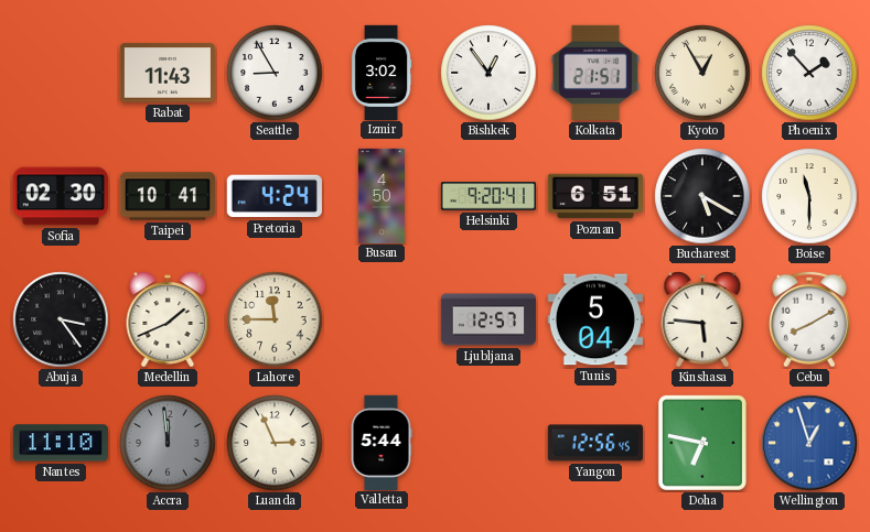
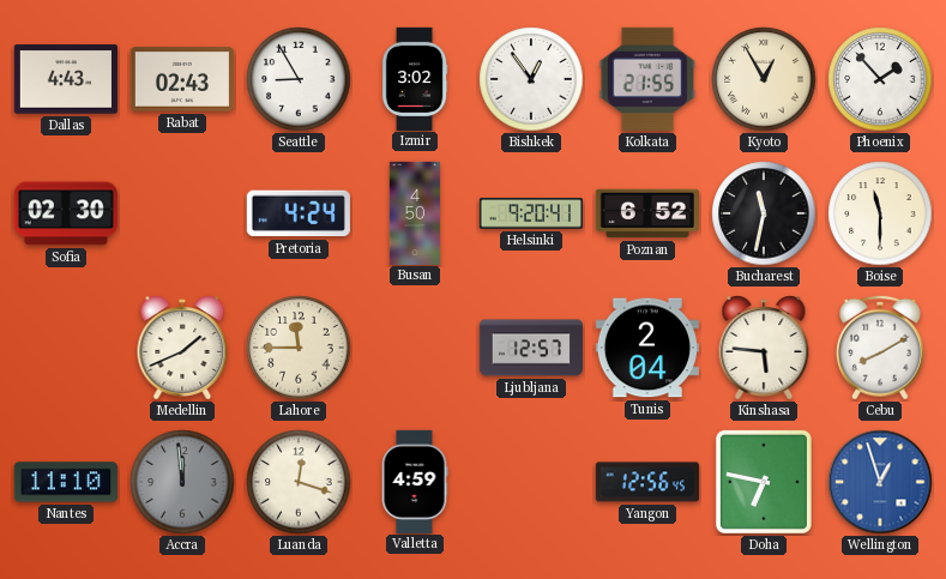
Dallas: none -> 4:43
Rabat: 11:43 -> 02:43
Kolkata: 21:51 -> 21:55
Taipei: 10:41 -> none
Poznan: 6:51 -> 6:52
Bucharest: 5:20 -> 11:32
Abuja: 3:24 -> none
Tunis: 5:04 -> 2:04
Luanda: 2:56 -> 12:18
Valletta: 5:44 -> 4:59
